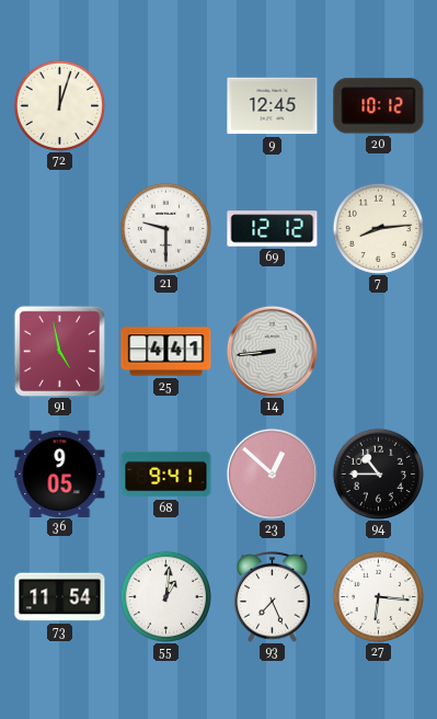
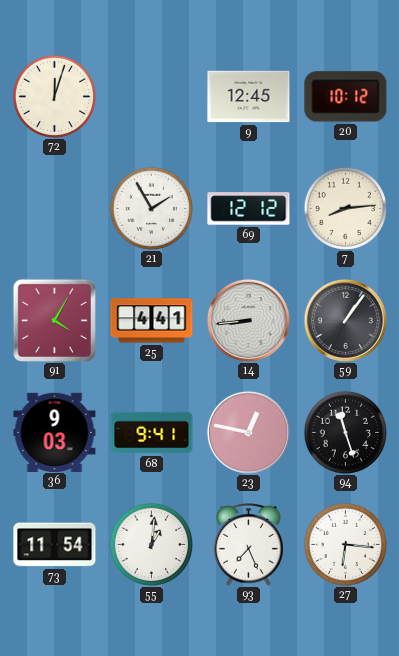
21: 9:30 -> 1:55
91: 4:58 -> 4:05
59: none -> 1:06
36: 9:05 -> 9:03
23: 12:52 -> 12:47
94: 10:45 -> 11:27
